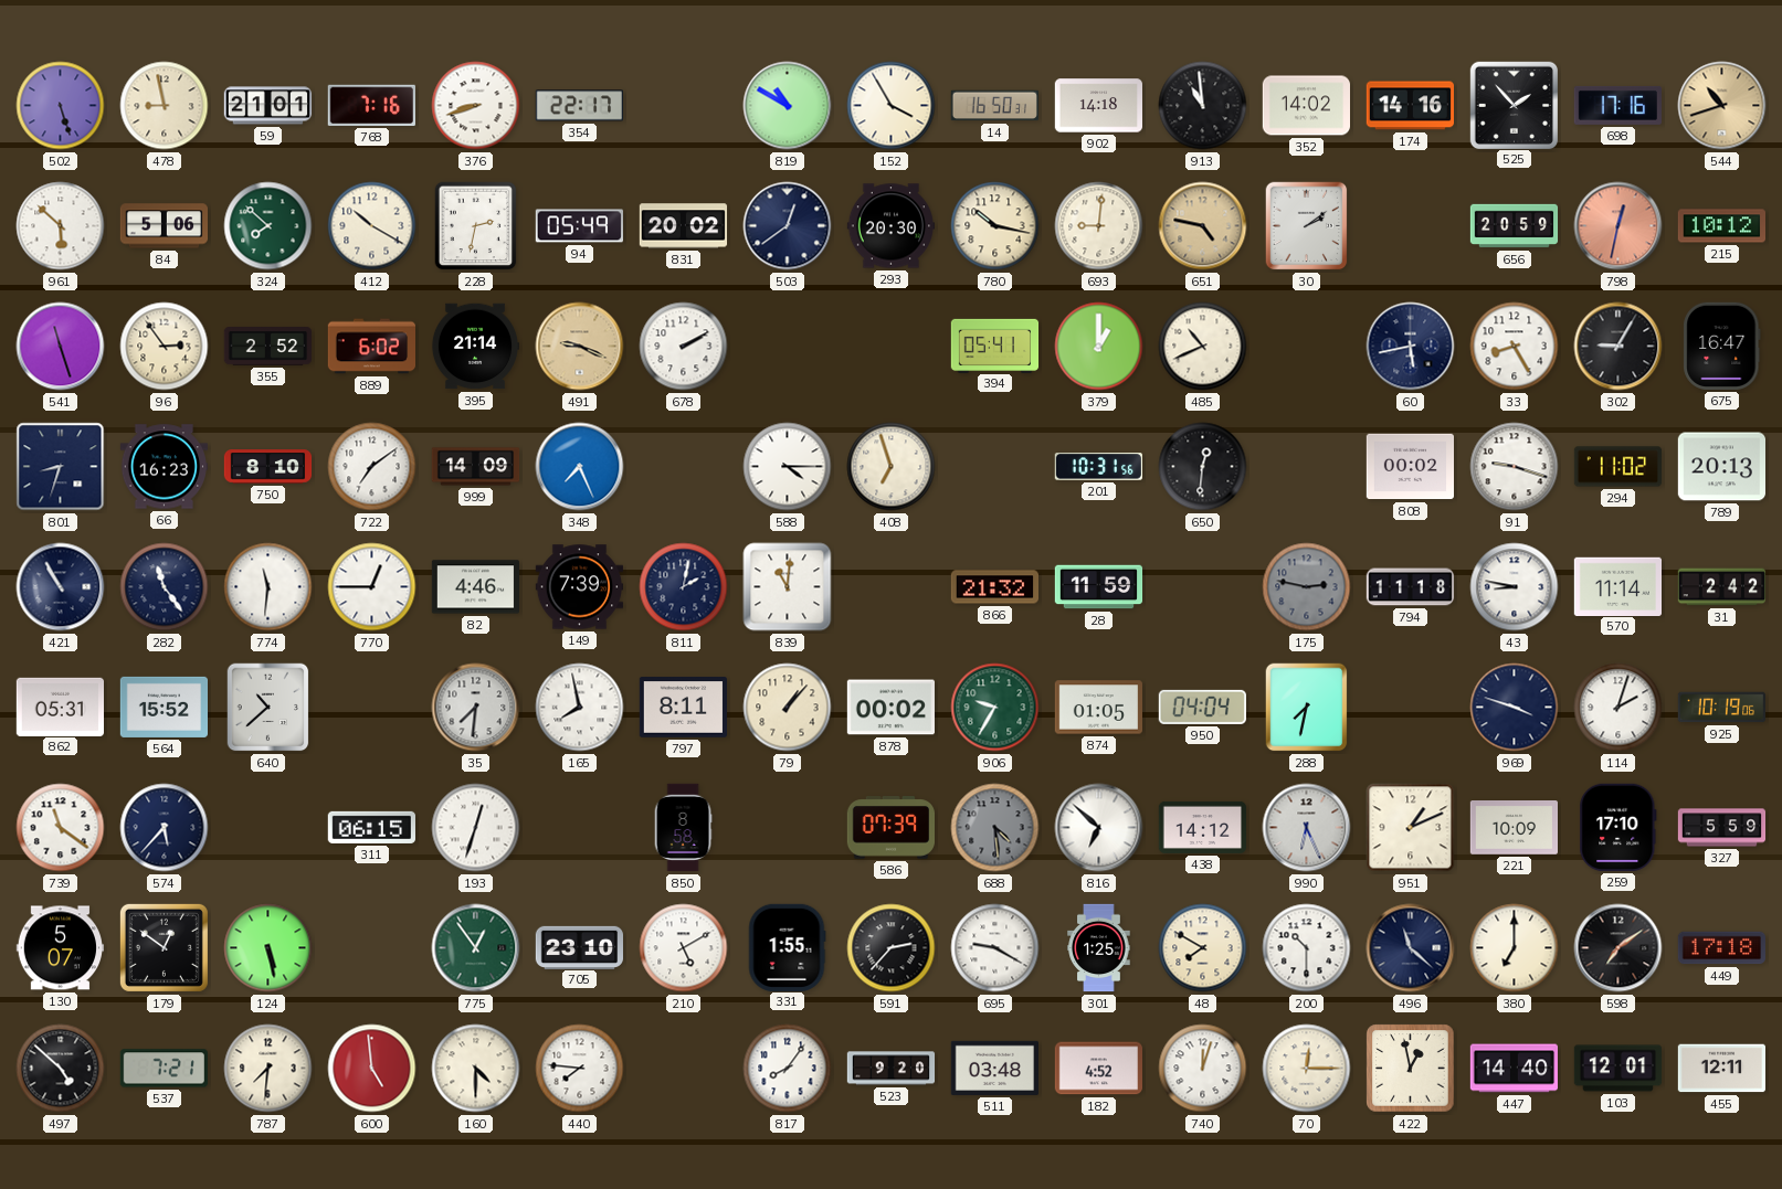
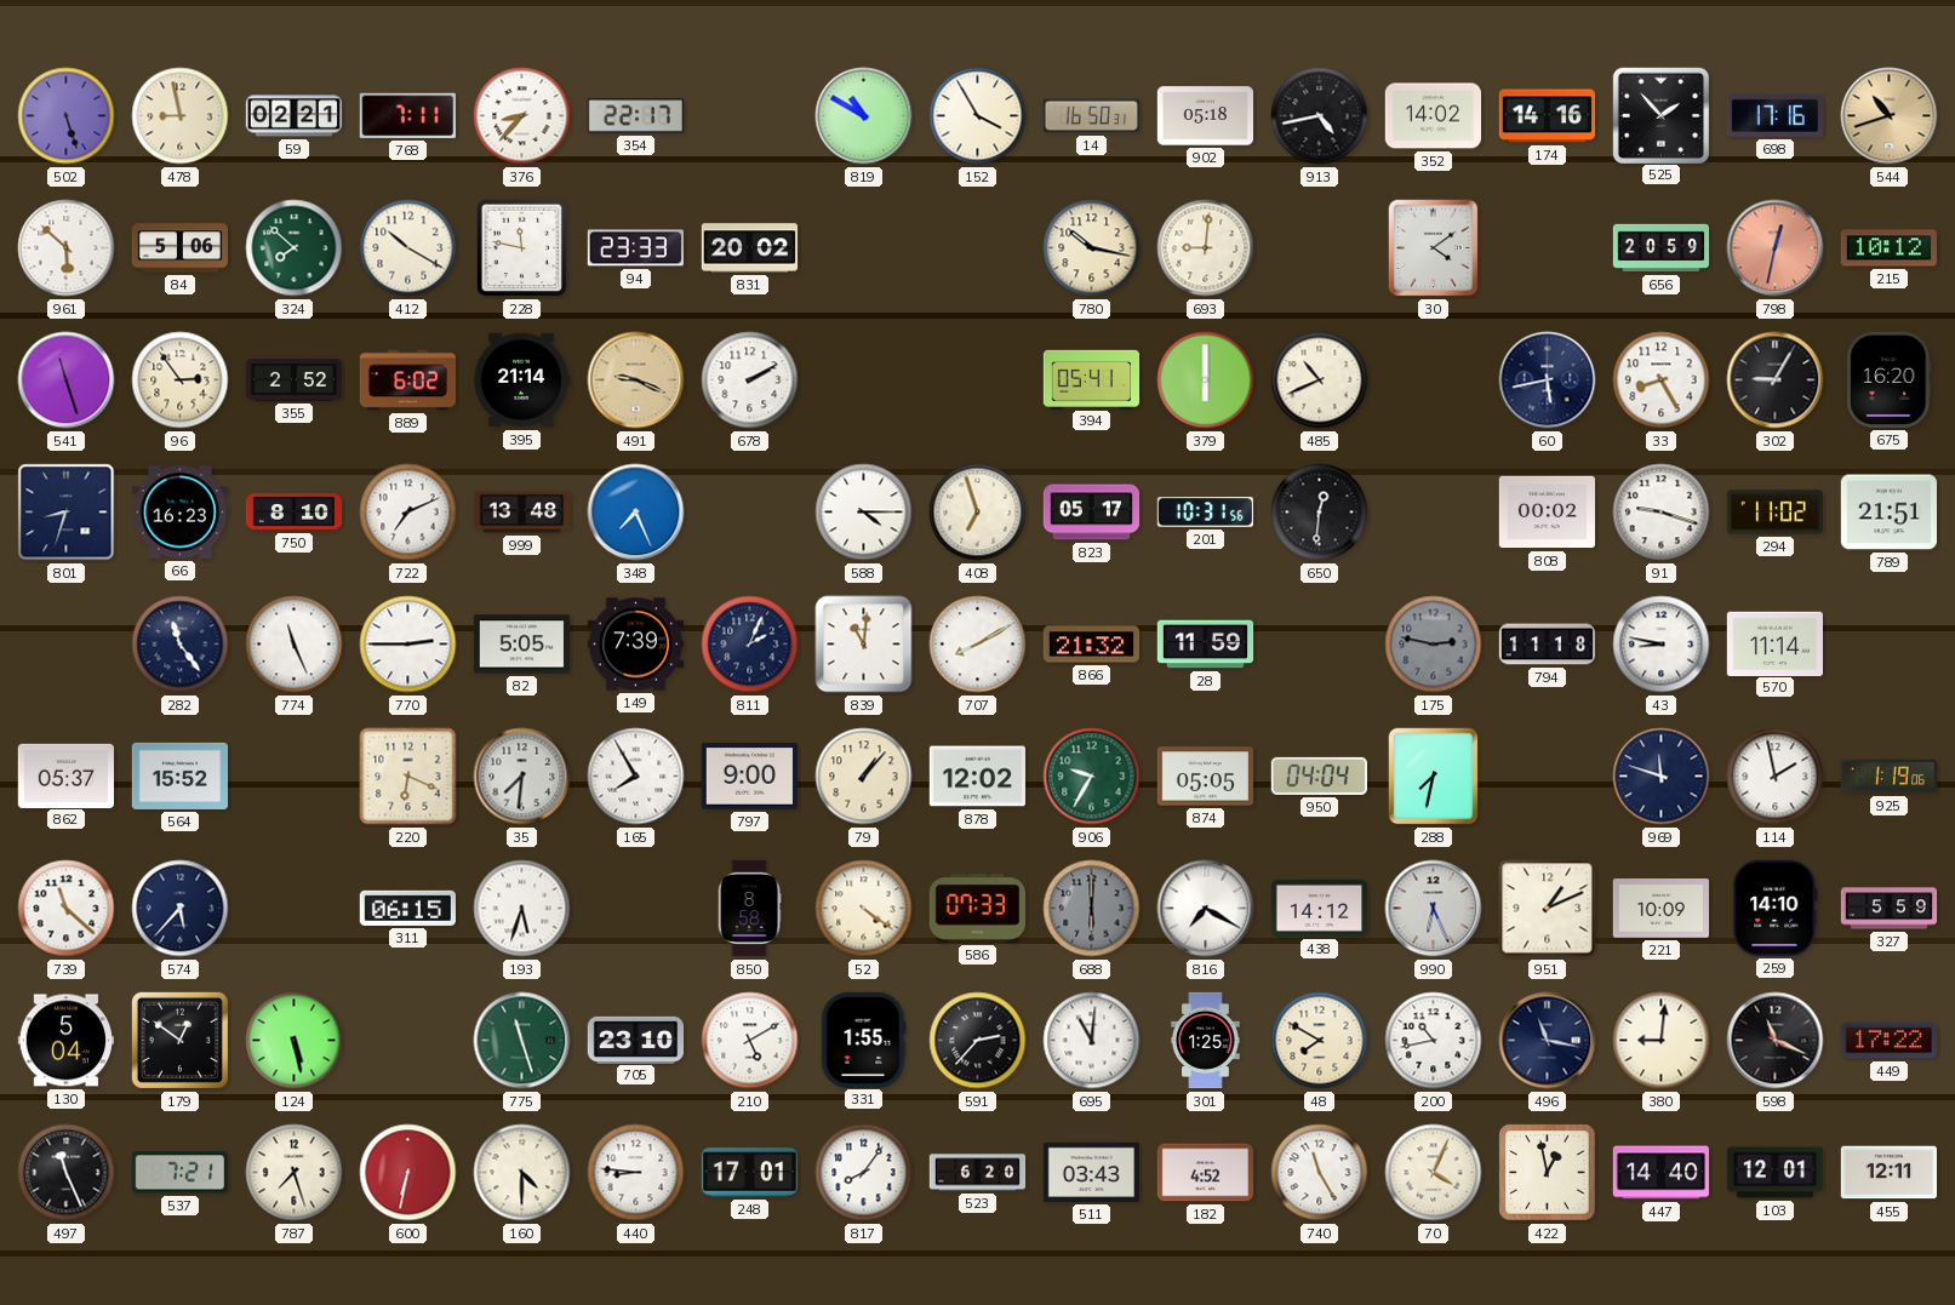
59: 21:01 -> 02:21
768: 7:16 -> 7:11
376: 8:42 -> 8:37
902: 14:18 -> 05:18
913: 10:59 -> 4:43
228: 2:32 -> 11:47
94: 05:49 -> 23:33
503: 12:39 -> none
293: 20:30 -> none
651: 4:47 -> none
30: 2:09 -> 4:09
379: 1:00 -> 6:00
675: 16:47 -> 16:20
722: 7:09 -> 7:11
999: 14:09 -> 13:48
823: none -> 05:17
789: 20:13 -> 21:51
421: 10:55 -> none
774: 11:31 -> 11:26
770: 12:45 -> 2:45
82: 4:46 -> 5:05
811: 2:02 -> 2:04
707: none -> 8:10
31: 2:42 -> none
862: 05:31 -> 05:37
640: 10:38 -> none
220: none -> 6:19
165: 7:58 -> 7:55
797: 8:11 -> 9:00
878: 00:02 -> 12:02
874: 01:05 -> 05:05
969: 3:48 -> 11:48
114: 2:03 -> 1:58
925: 10:19 -> 1:19
739: 11:21 -> 11:22
193: 12:33 -> 5:33
52: none -> 4:21
586: 07:39 -> 07:33
688: 4:29 -> 6:00
816: 6:52 -> 7:20
259: 17:10 -> 14:10
130: 5:07 -> 5:04
775: 12:54 -> 11:27
695: 9:20 -> 11:01
200: 10:30 -> 10:43
496: 11:22 -> 11:17
380: 7:00 -> 9:01
598: 7:09 -> 11:19
449: 17:18 -> 17:22
497: 4:52 -> 11:26
787: 7:31 -> 7:27
600: 4:59 -> 6:32
440: 7:46 -> 8:46
248: none -> 17:01
523: 9:20 -> 6:20
511: 03:48 -> 03:43
740: 12:03 -> 11:25
70: 12:15 -> 4:04
